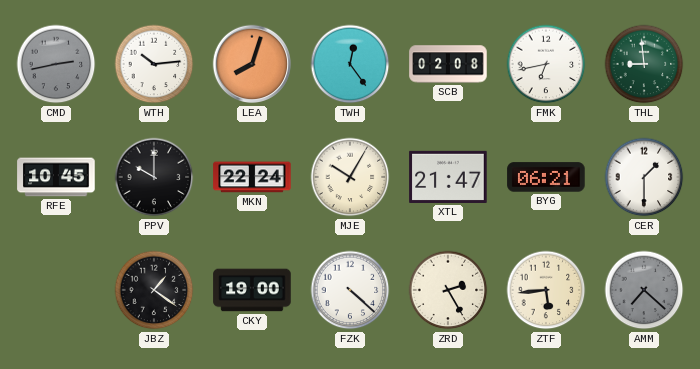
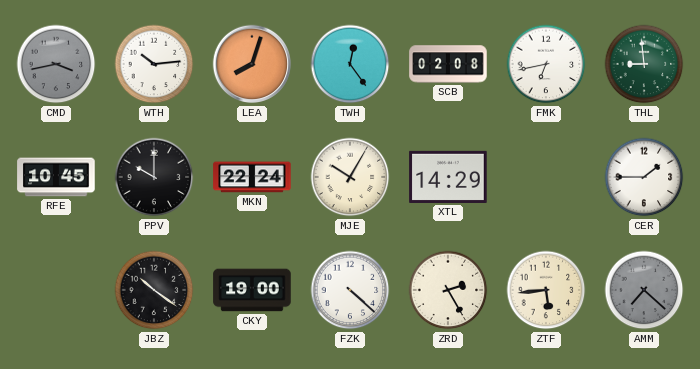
CMD: 2:43 -> 3:43
XTL: 21:47 -> 14:29
BYG: 06:21 -> none
CER: 1:30 -> 1:45
JBZ: 1:21 -> 10:21
